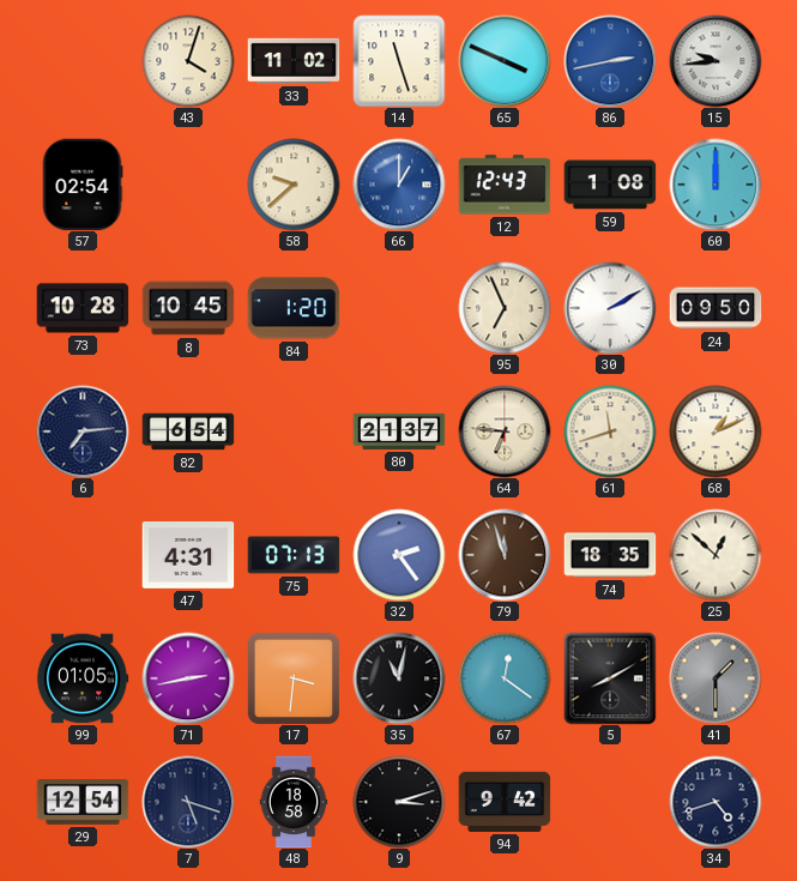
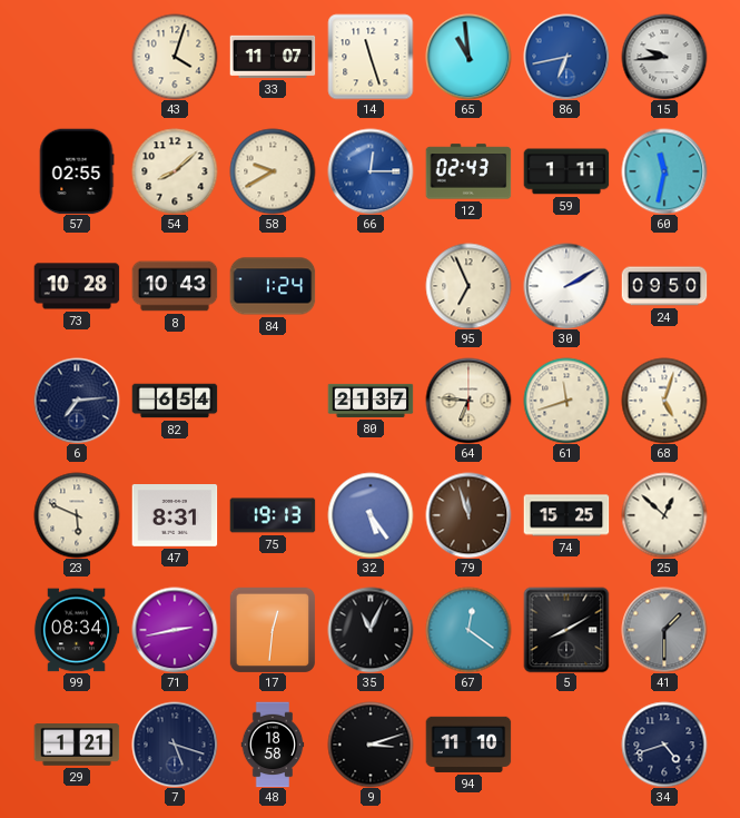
33: 11:02 -> 11:07
65: 3:49 -> 10:59
86: 2:43 -> 6:43
57: 02:54 -> 02:55
54: none -> 8:08
58: 9:38 -> 9:40
66: 1:00 -> 12:15
12: 12:43 -> 02:43
59: 1:08 -> 1:11
60: 12:00 -> 11:32
8: 10:45 -> 10:43
84: 1:20 -> 1:24
68: 1:11 -> 5:03
23: none -> 5:49
47: 4:31 -> 8:31
75: 07:13 -> 19:13
32: 2:24 -> 5:24
74: 18:35 -> 15:25
99: 01:05 -> 08:34
17: 3:31 -> 12:31
35: 11:02 -> 11:04
29: 12:54 -> 1:21
94: 9:42 -> 11:10
